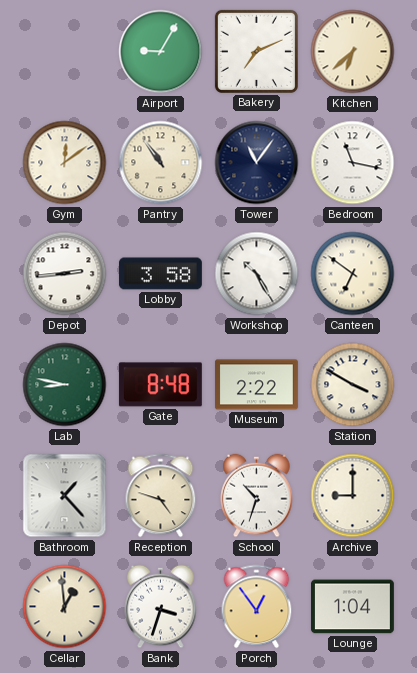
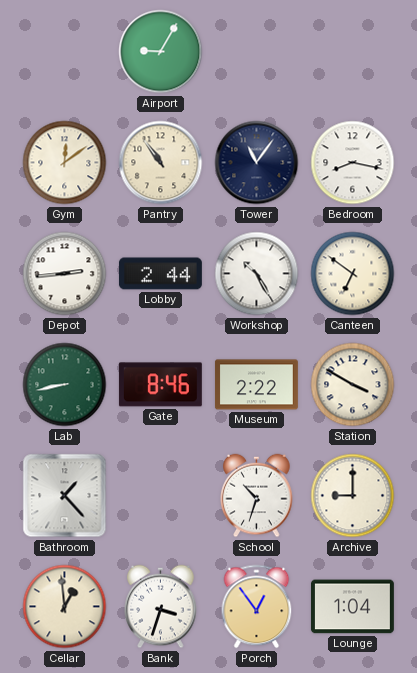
Bakery: 7:11 -> none
Kitchen: 6:38 -> none
Bedroom: 11:17 -> 8:17
Lobby: 3:58 -> 2:44
Lab: 8:47 -> 8:43
Gate: 8:48 -> 8:46
Reception: 4:48 -> none
